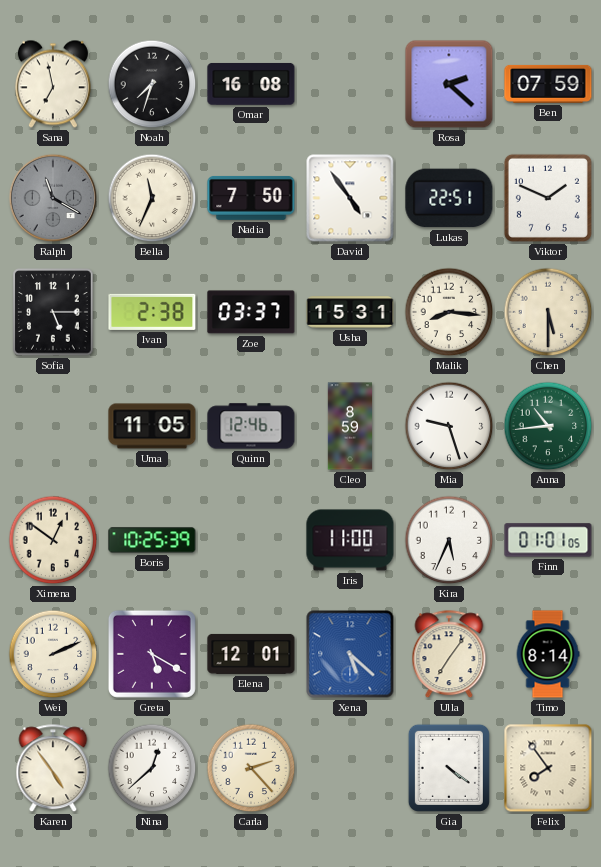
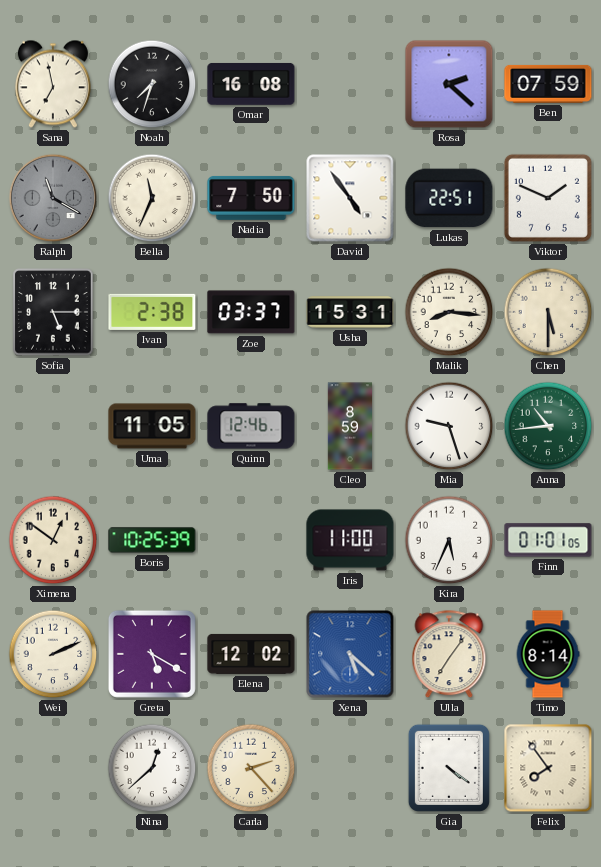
Elena: 12:01 -> 12:02
Karen: 4:54 -> none
